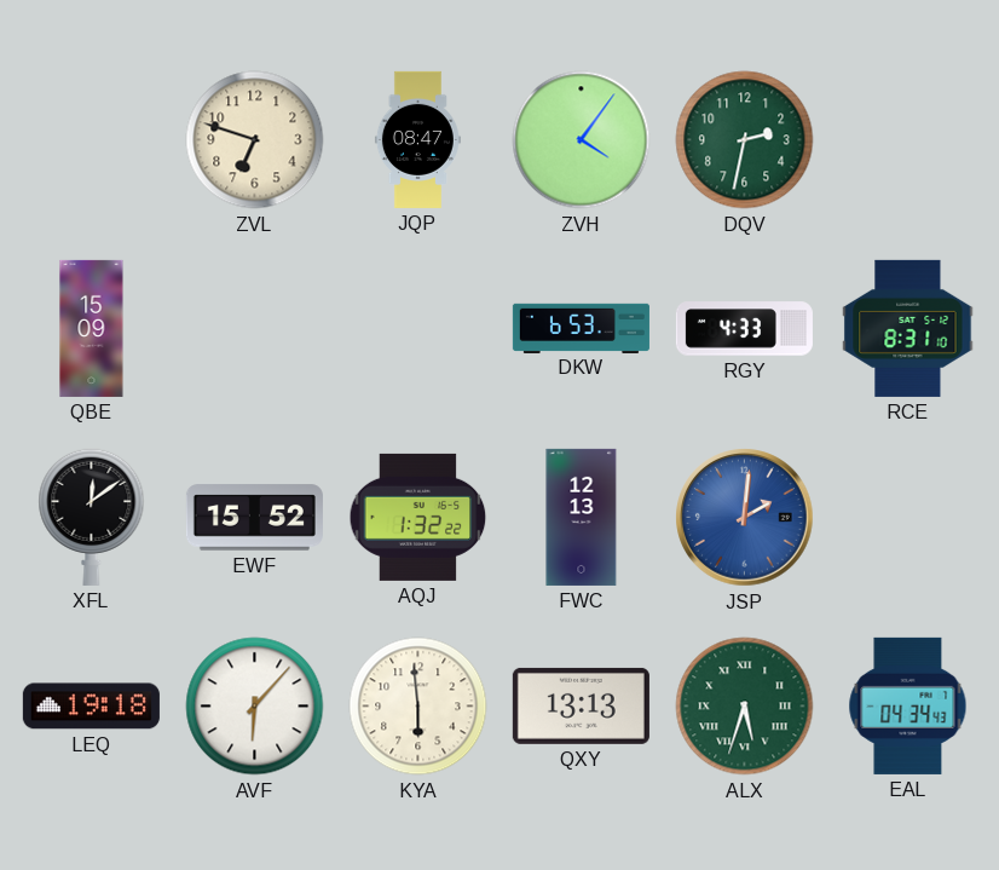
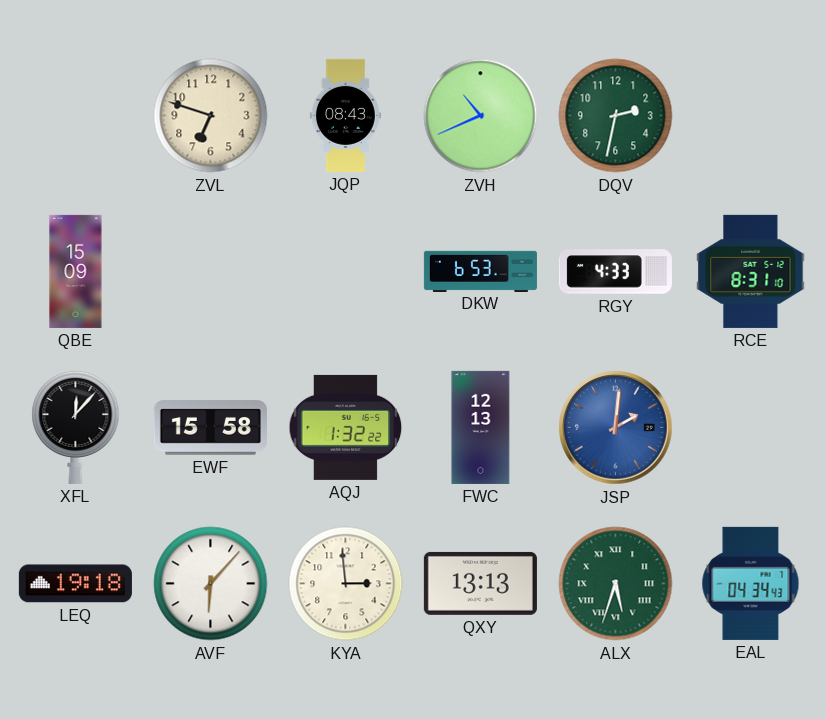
JQP: 08:47 -> 08:43
ZVH: 4:06 -> 10:41
XFL: 12:09 -> 12:07
EWF: 15:52 -> 15:58
KYA: 5:59 -> 2:59
